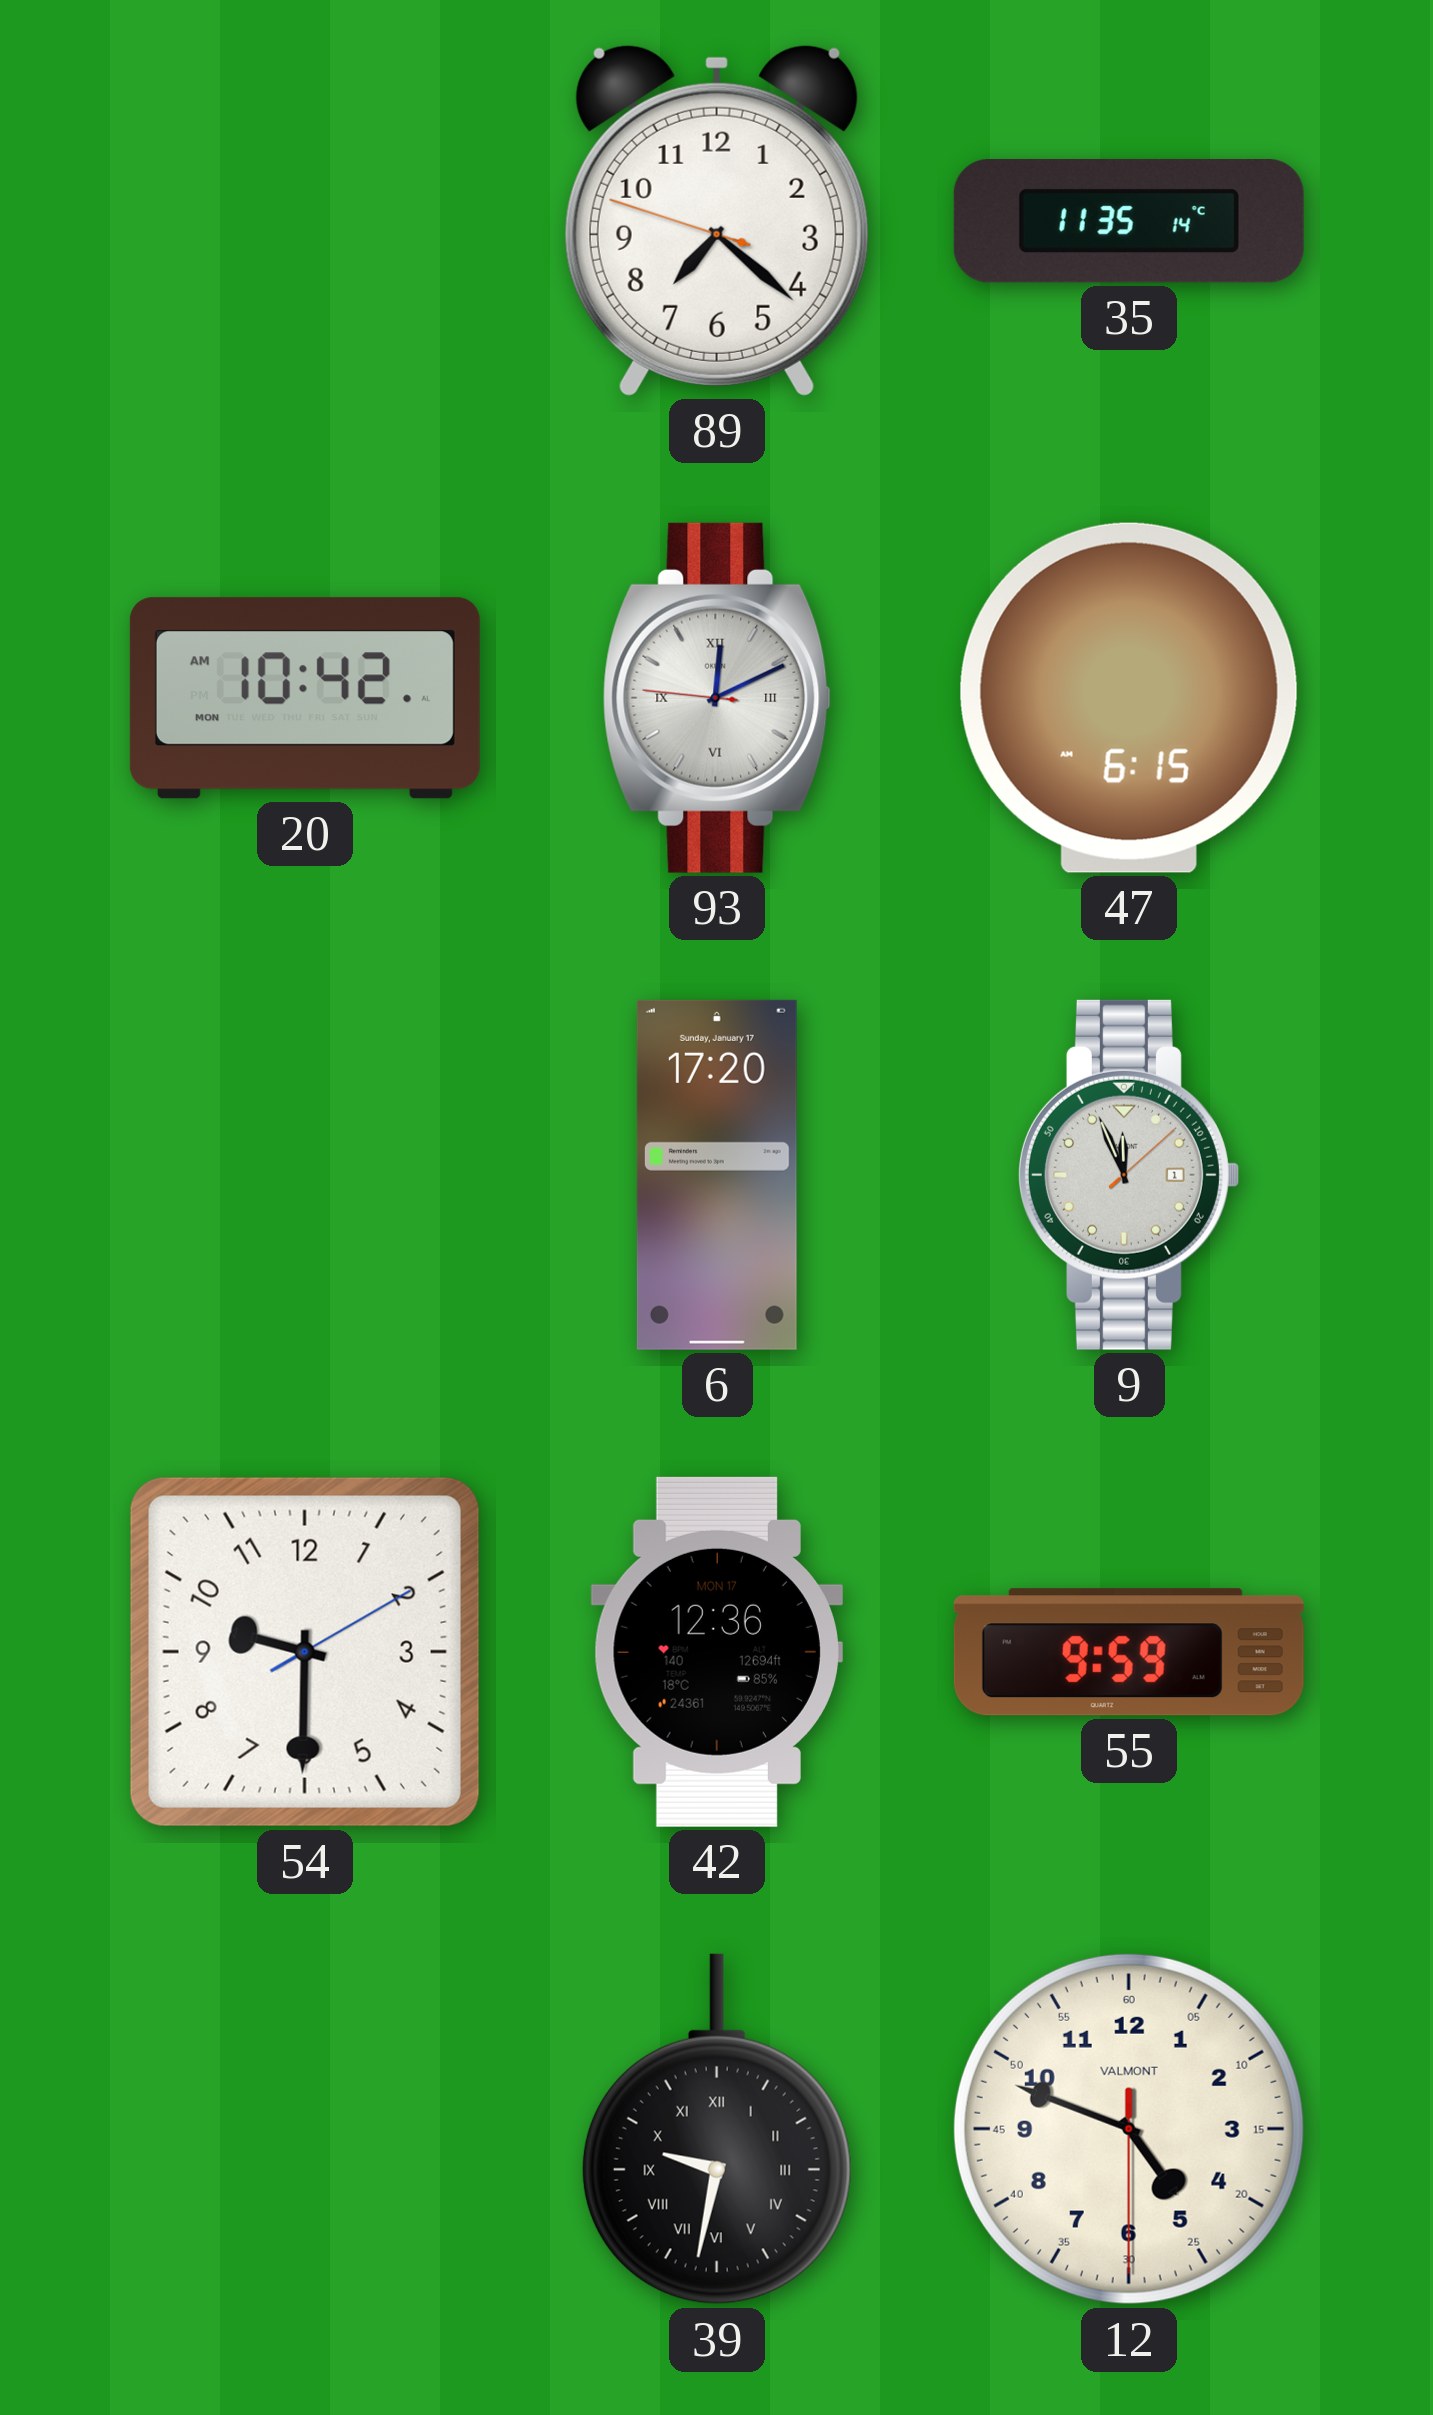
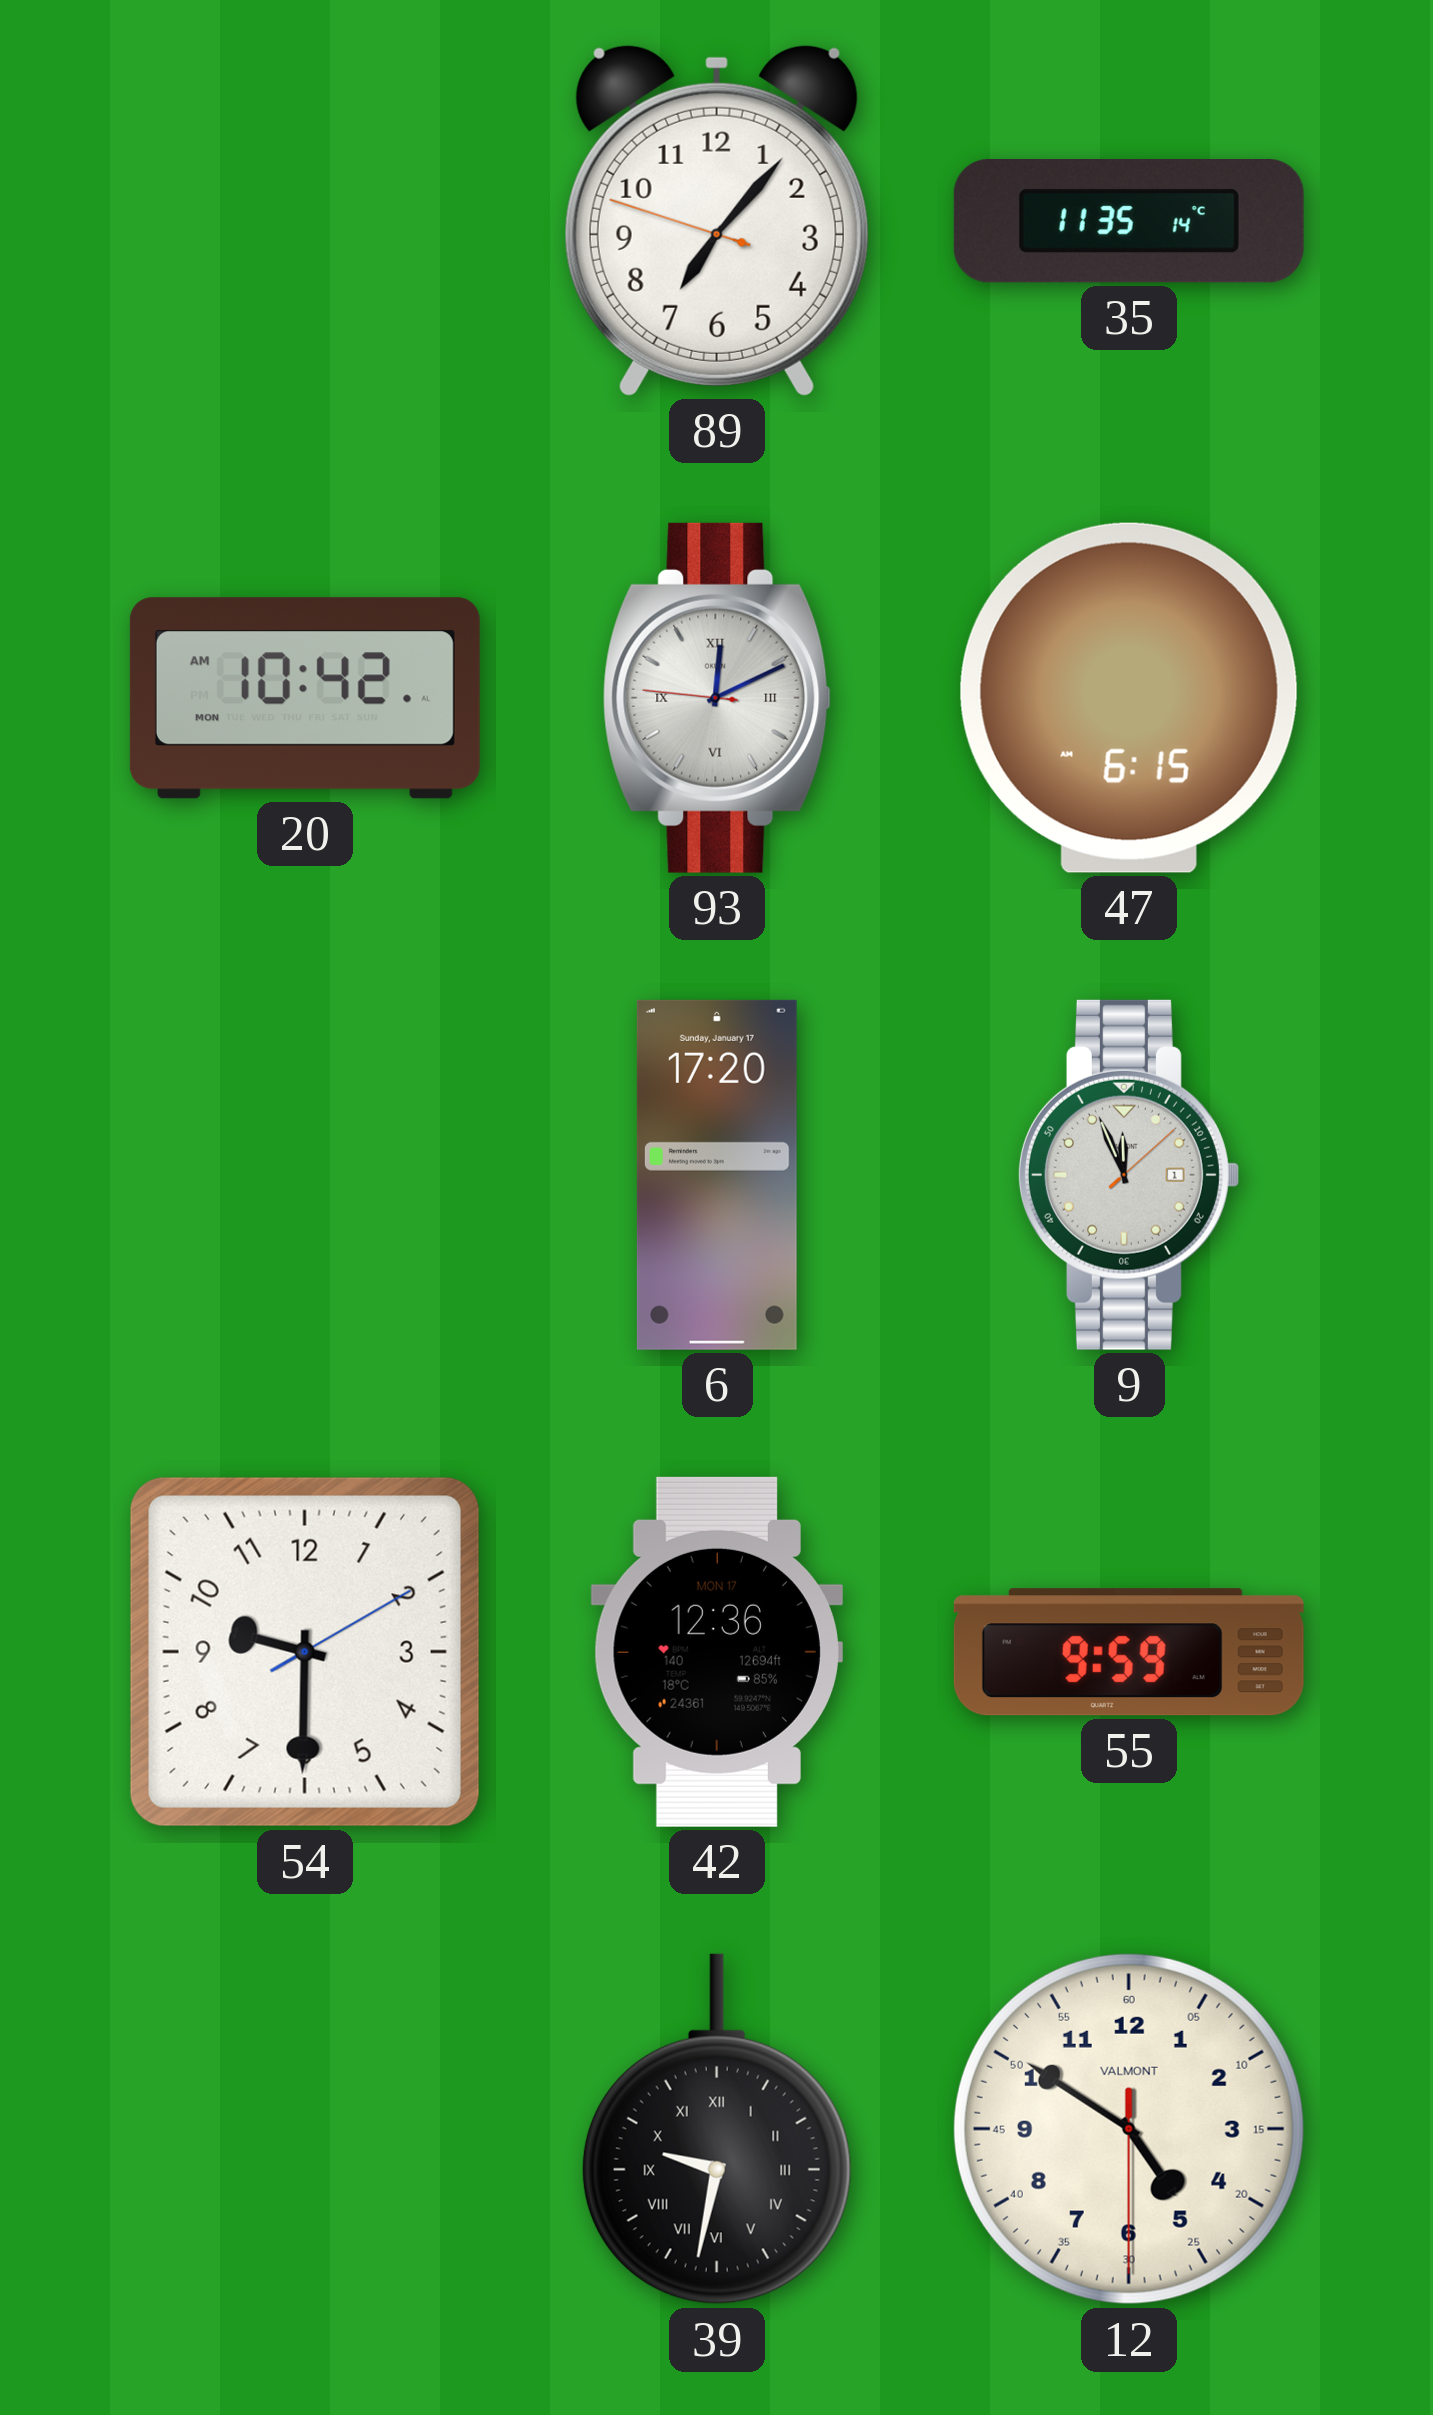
89: 7:21 -> 7:06
12: 4:48 -> 4:50
